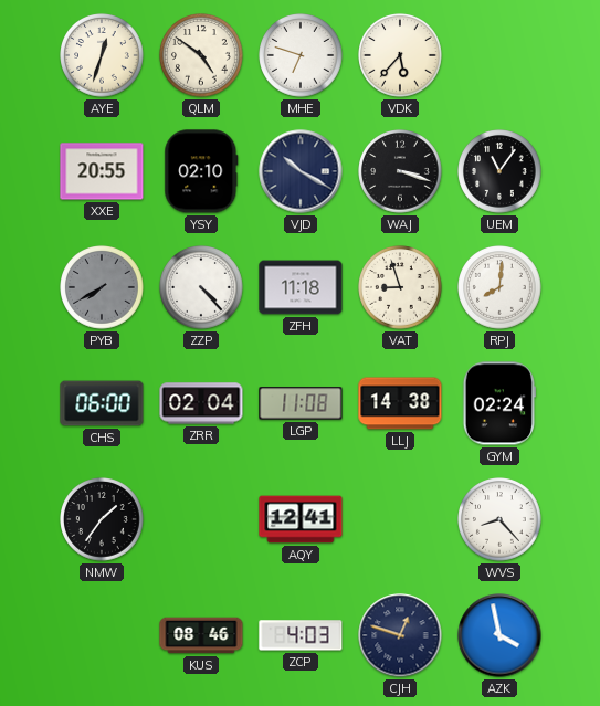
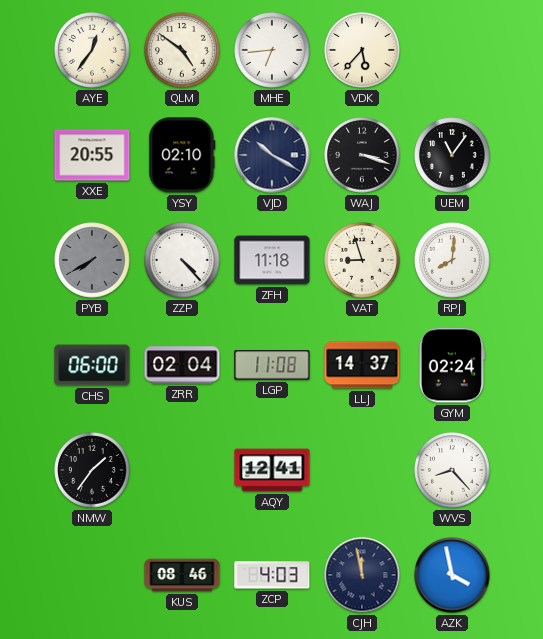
AYE: 12:33 -> 12:36
MHE: 6:48 -> 6:44
LLJ: 14:38 -> 14:37
CJH: 12:48 -> 11:58
